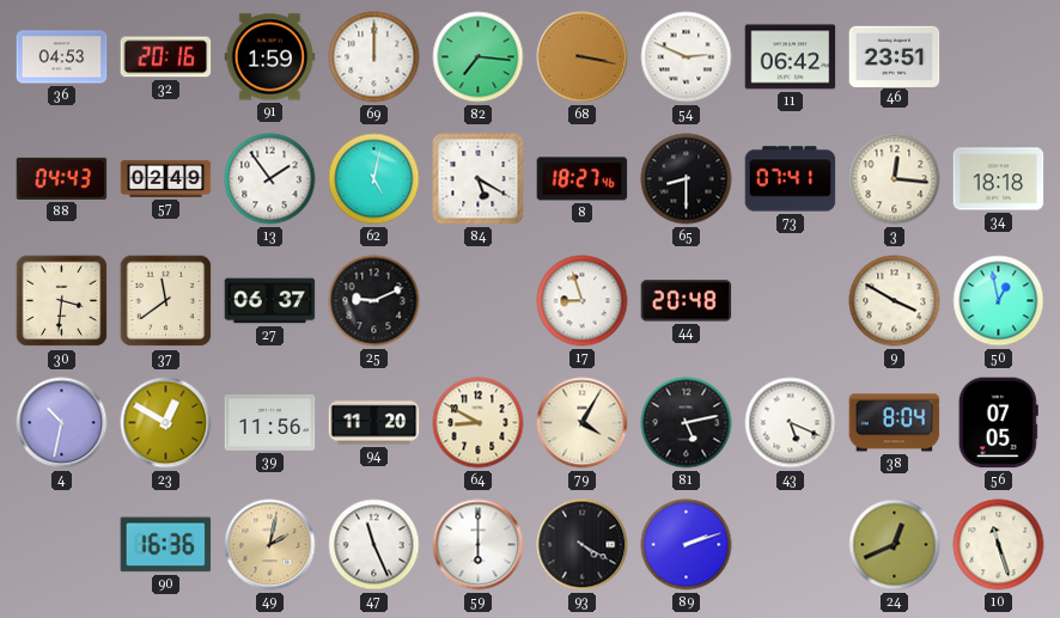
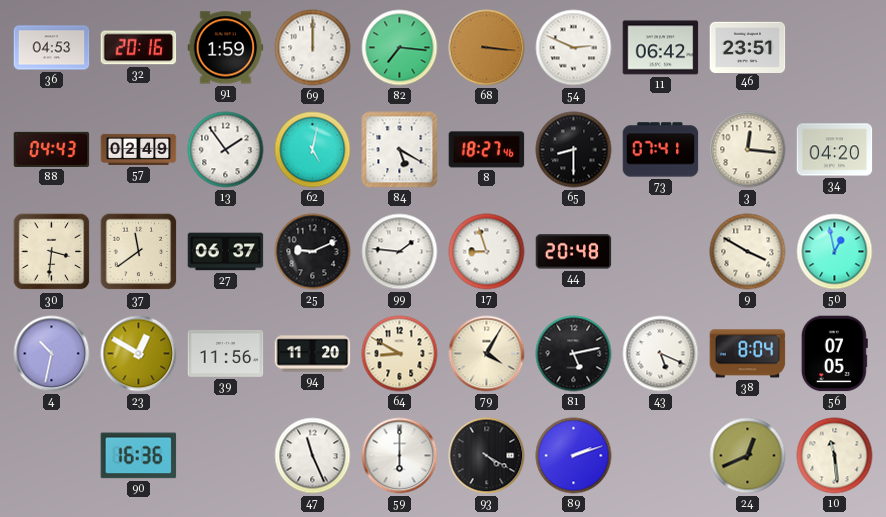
68: 3:17 -> 3:16
34: 18:18 -> 04:20
99: none -> 1:46
49: 2:02 -> none
10: 11:27 -> 11:29
